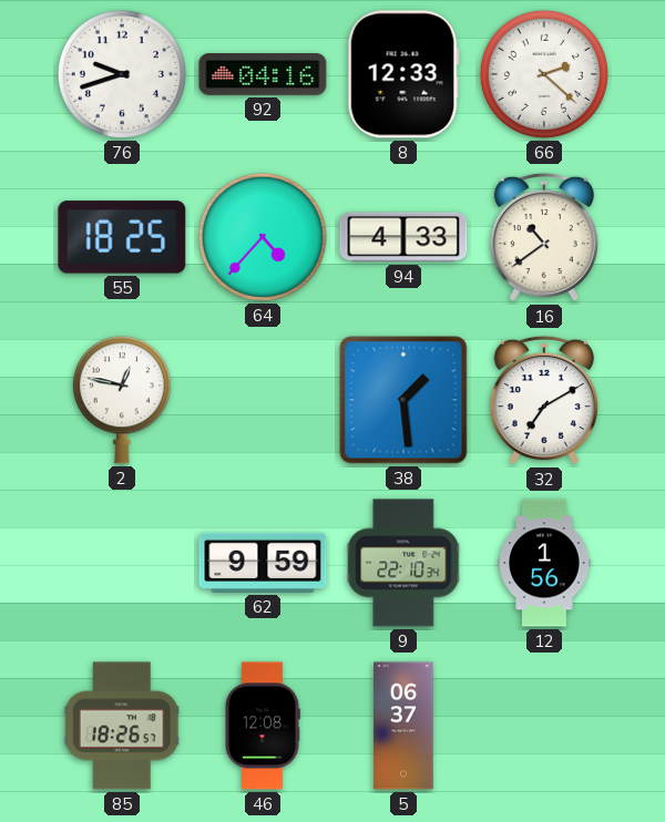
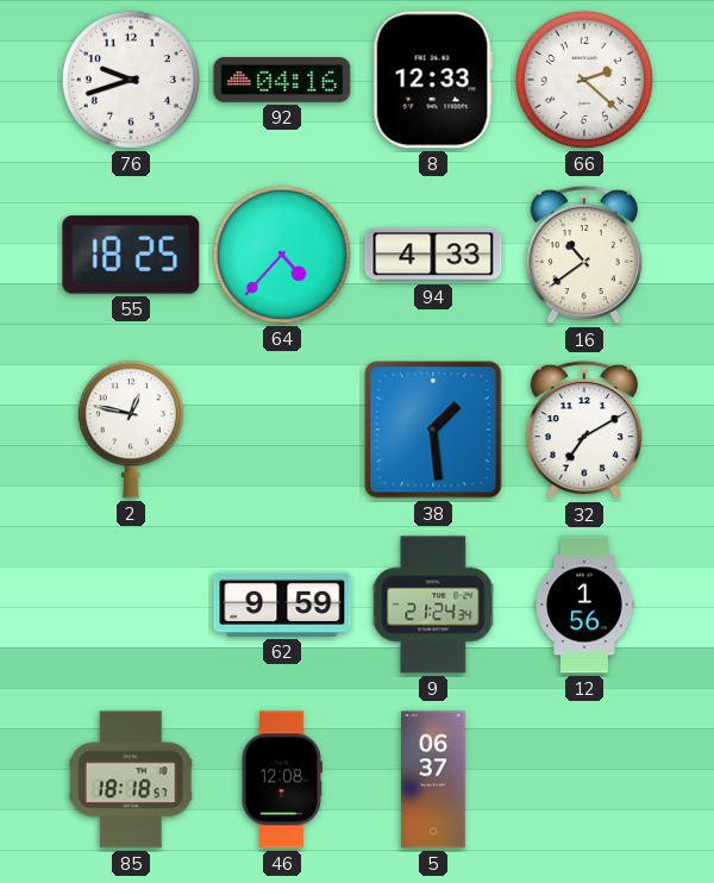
9: 22:10 -> 21:24
85: 18:26 -> 18:18
